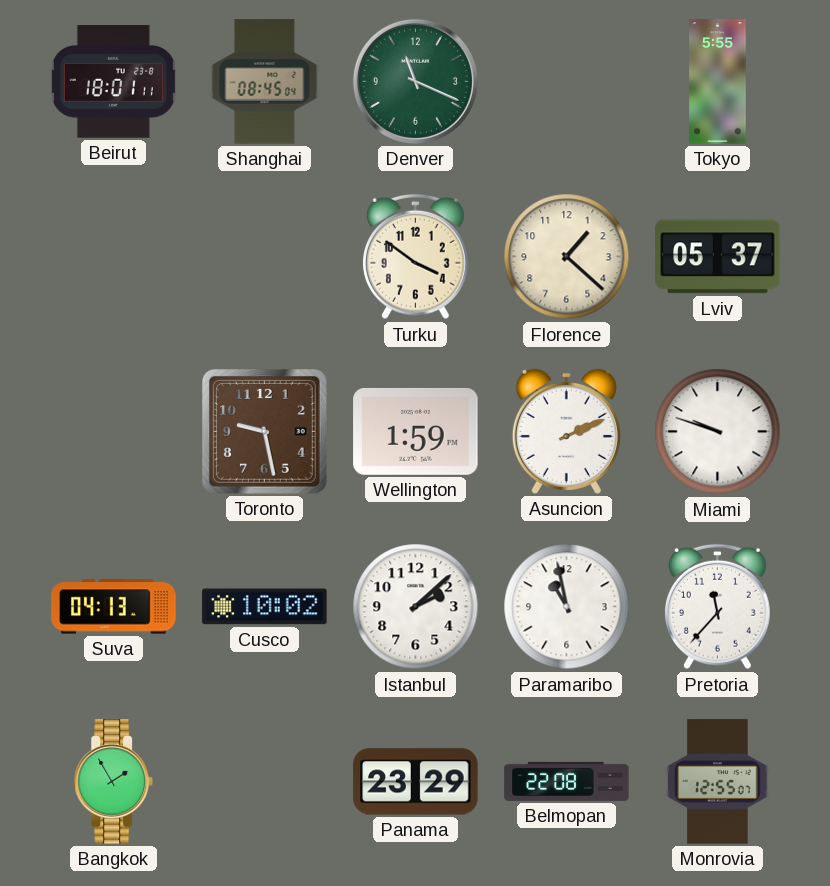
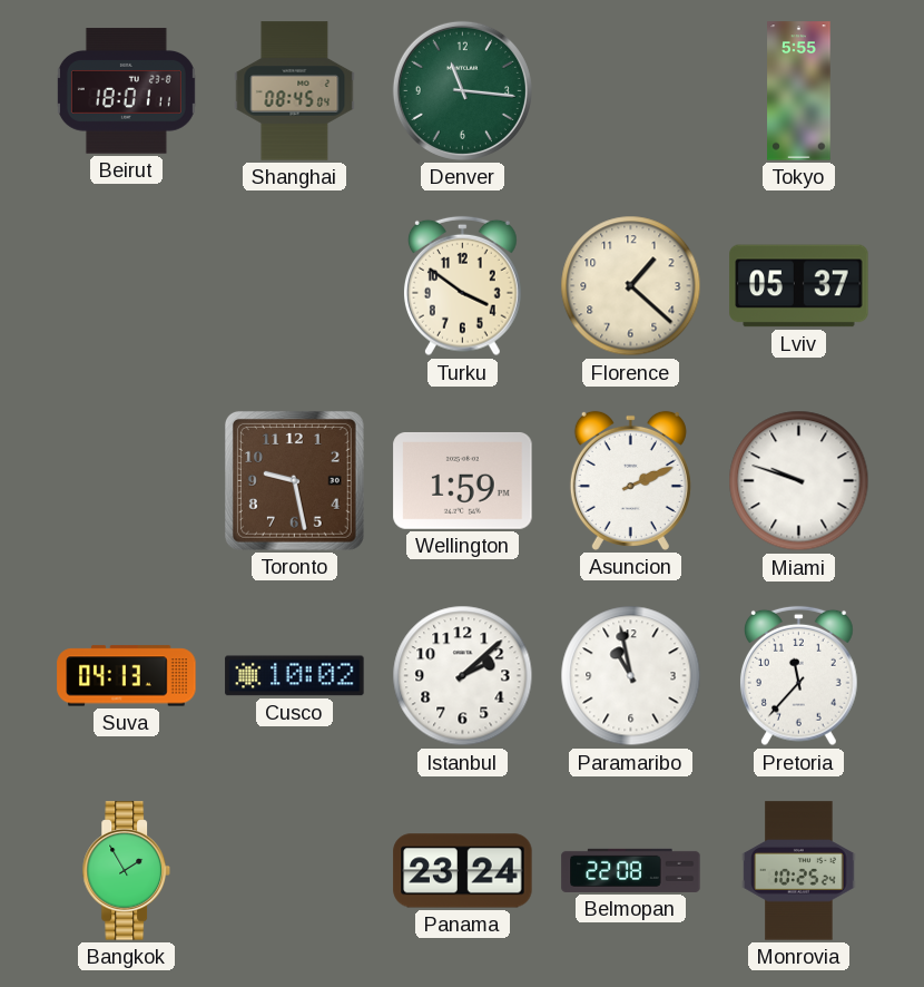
Denver: 11:19 -> 11:16
Panama: 23:29 -> 23:24
Monrovia: 12:55 -> 10:25
